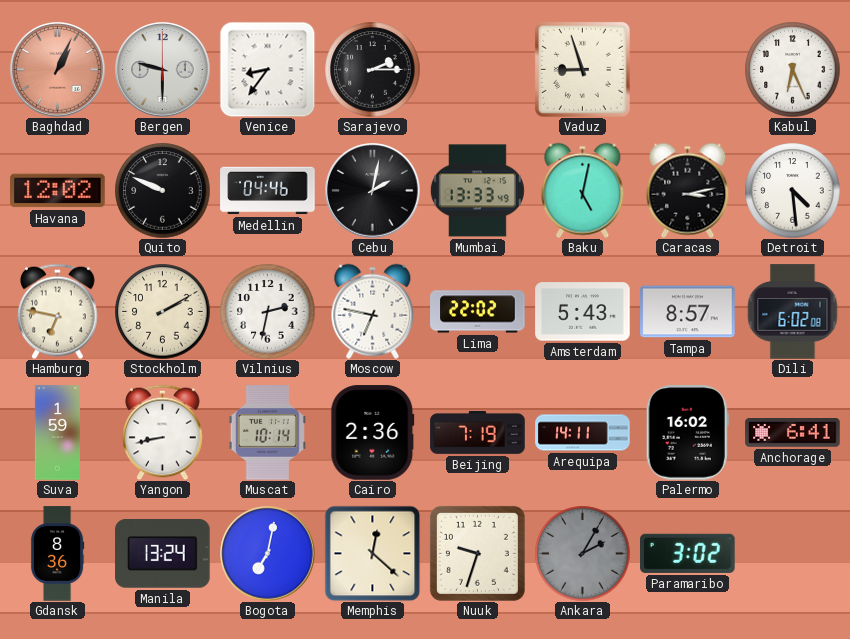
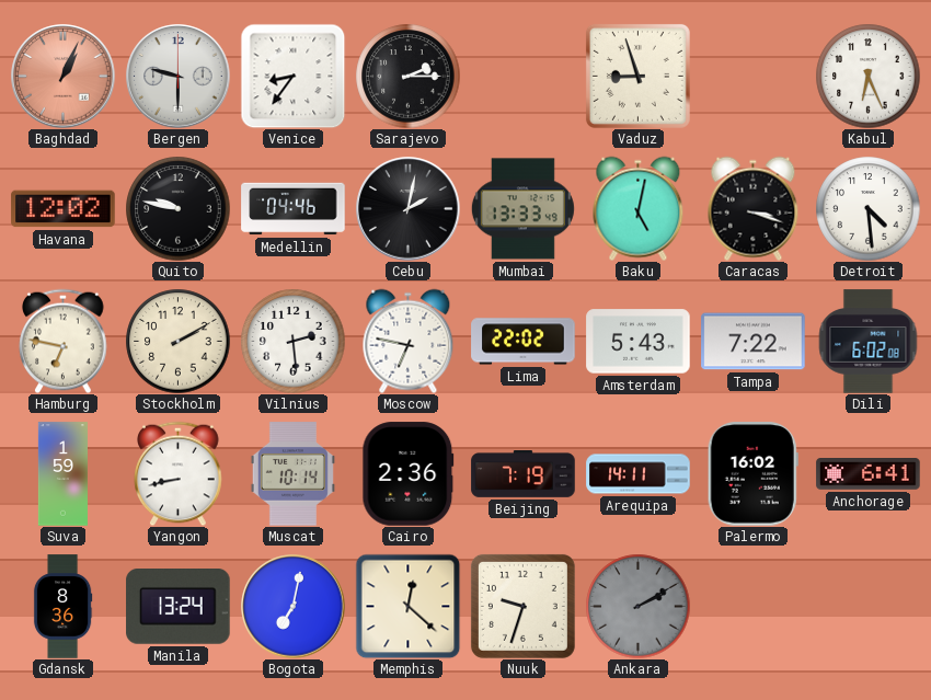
Quito: 9:49 -> 9:47
Caracas: 3:13 -> 3:18
Vilnius: 2:32 -> 2:29
Tampa: 8:57 -> 7:22
Ankara: 2:05 -> 2:10
Paramaribo: 3:02 -> none
